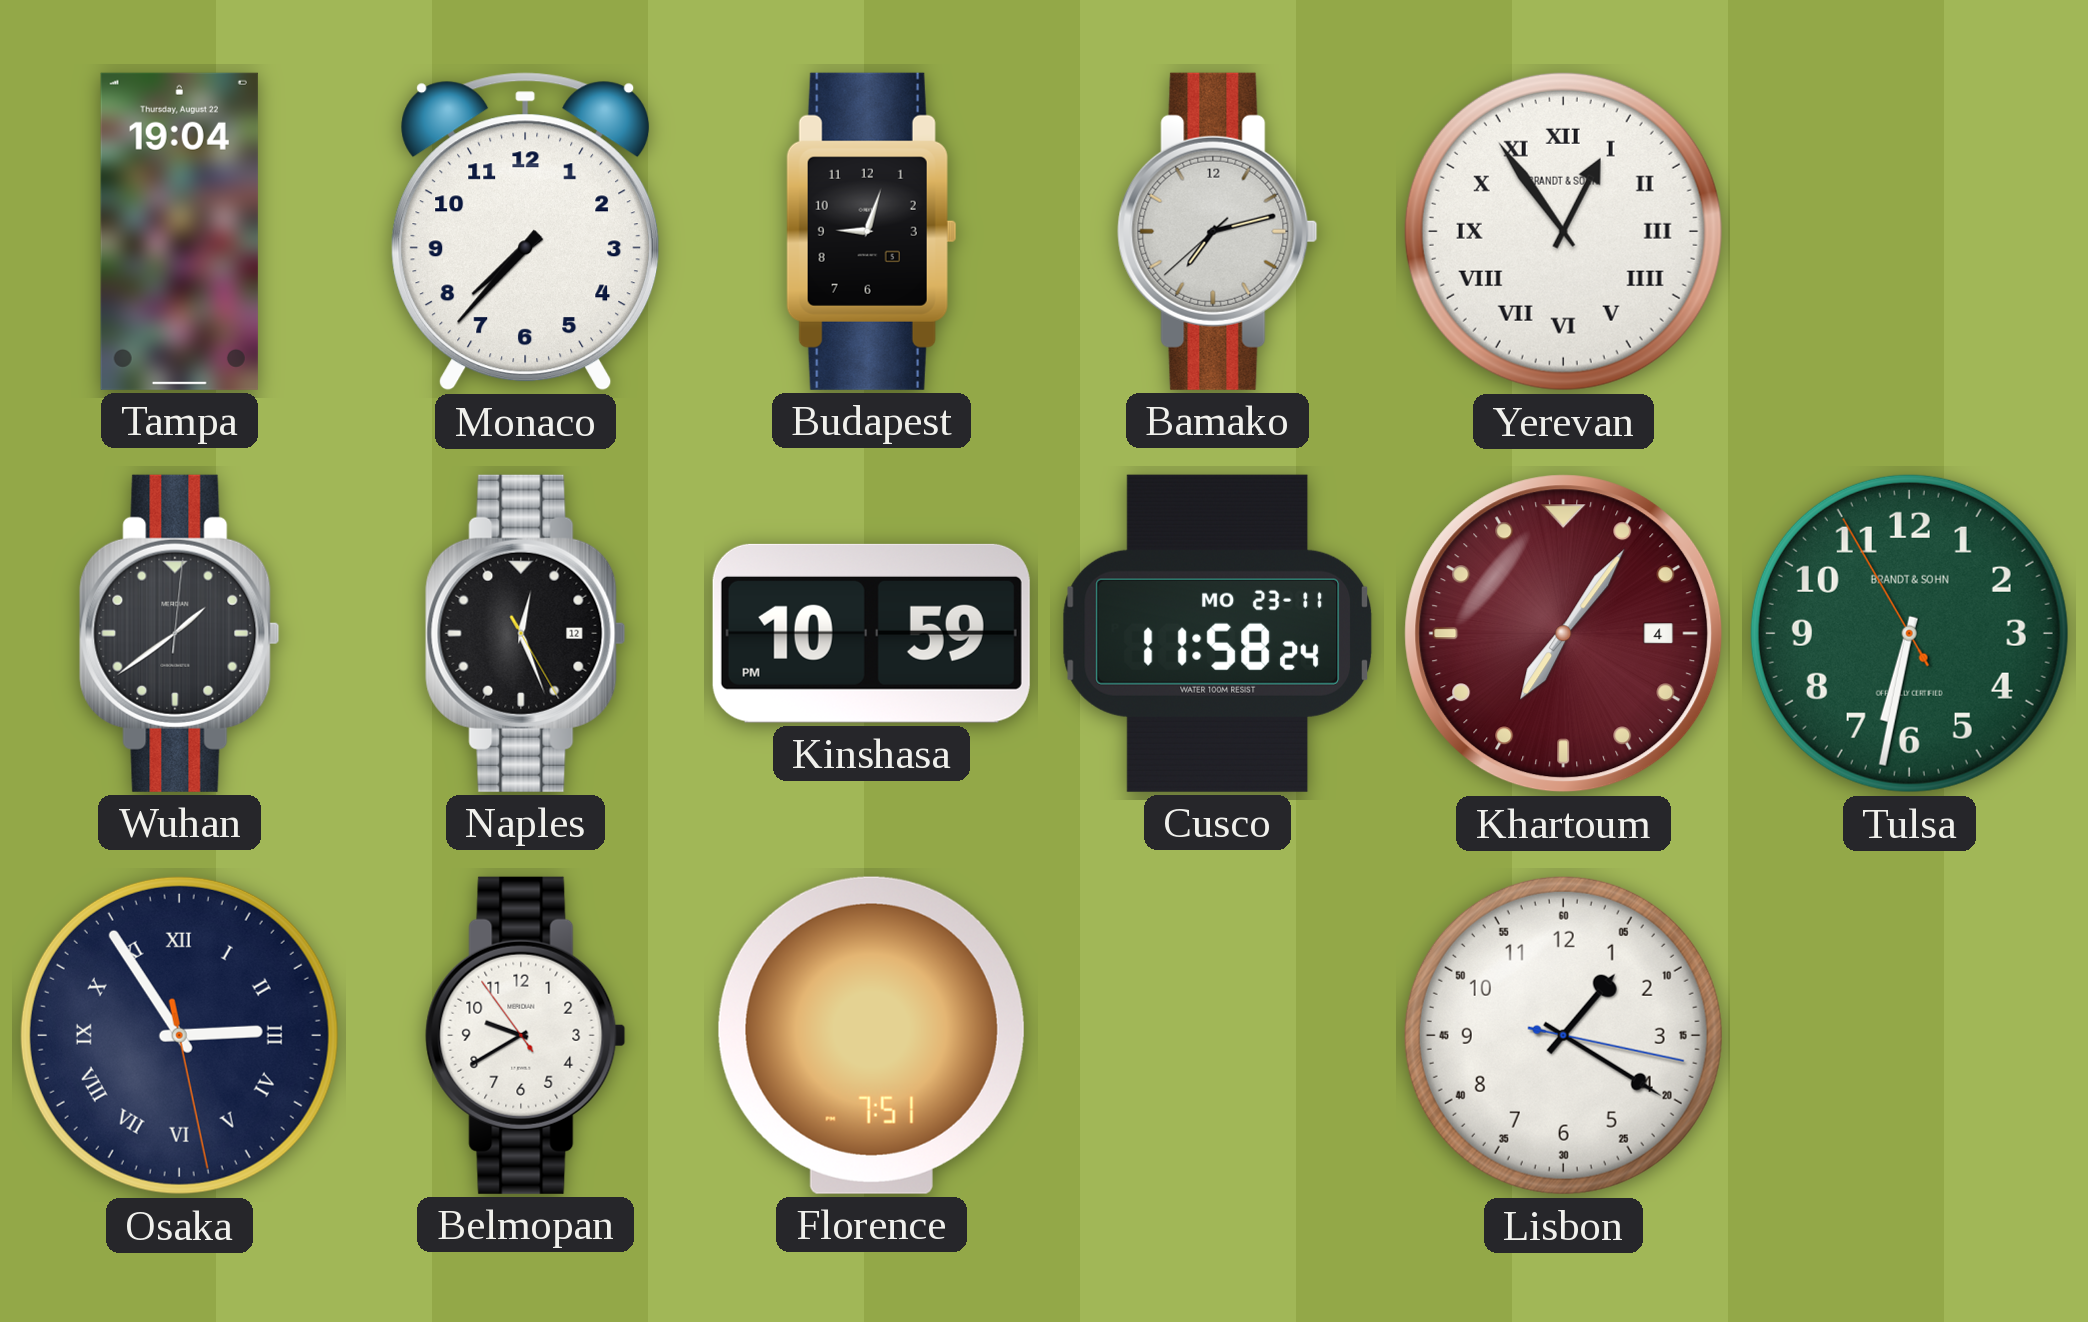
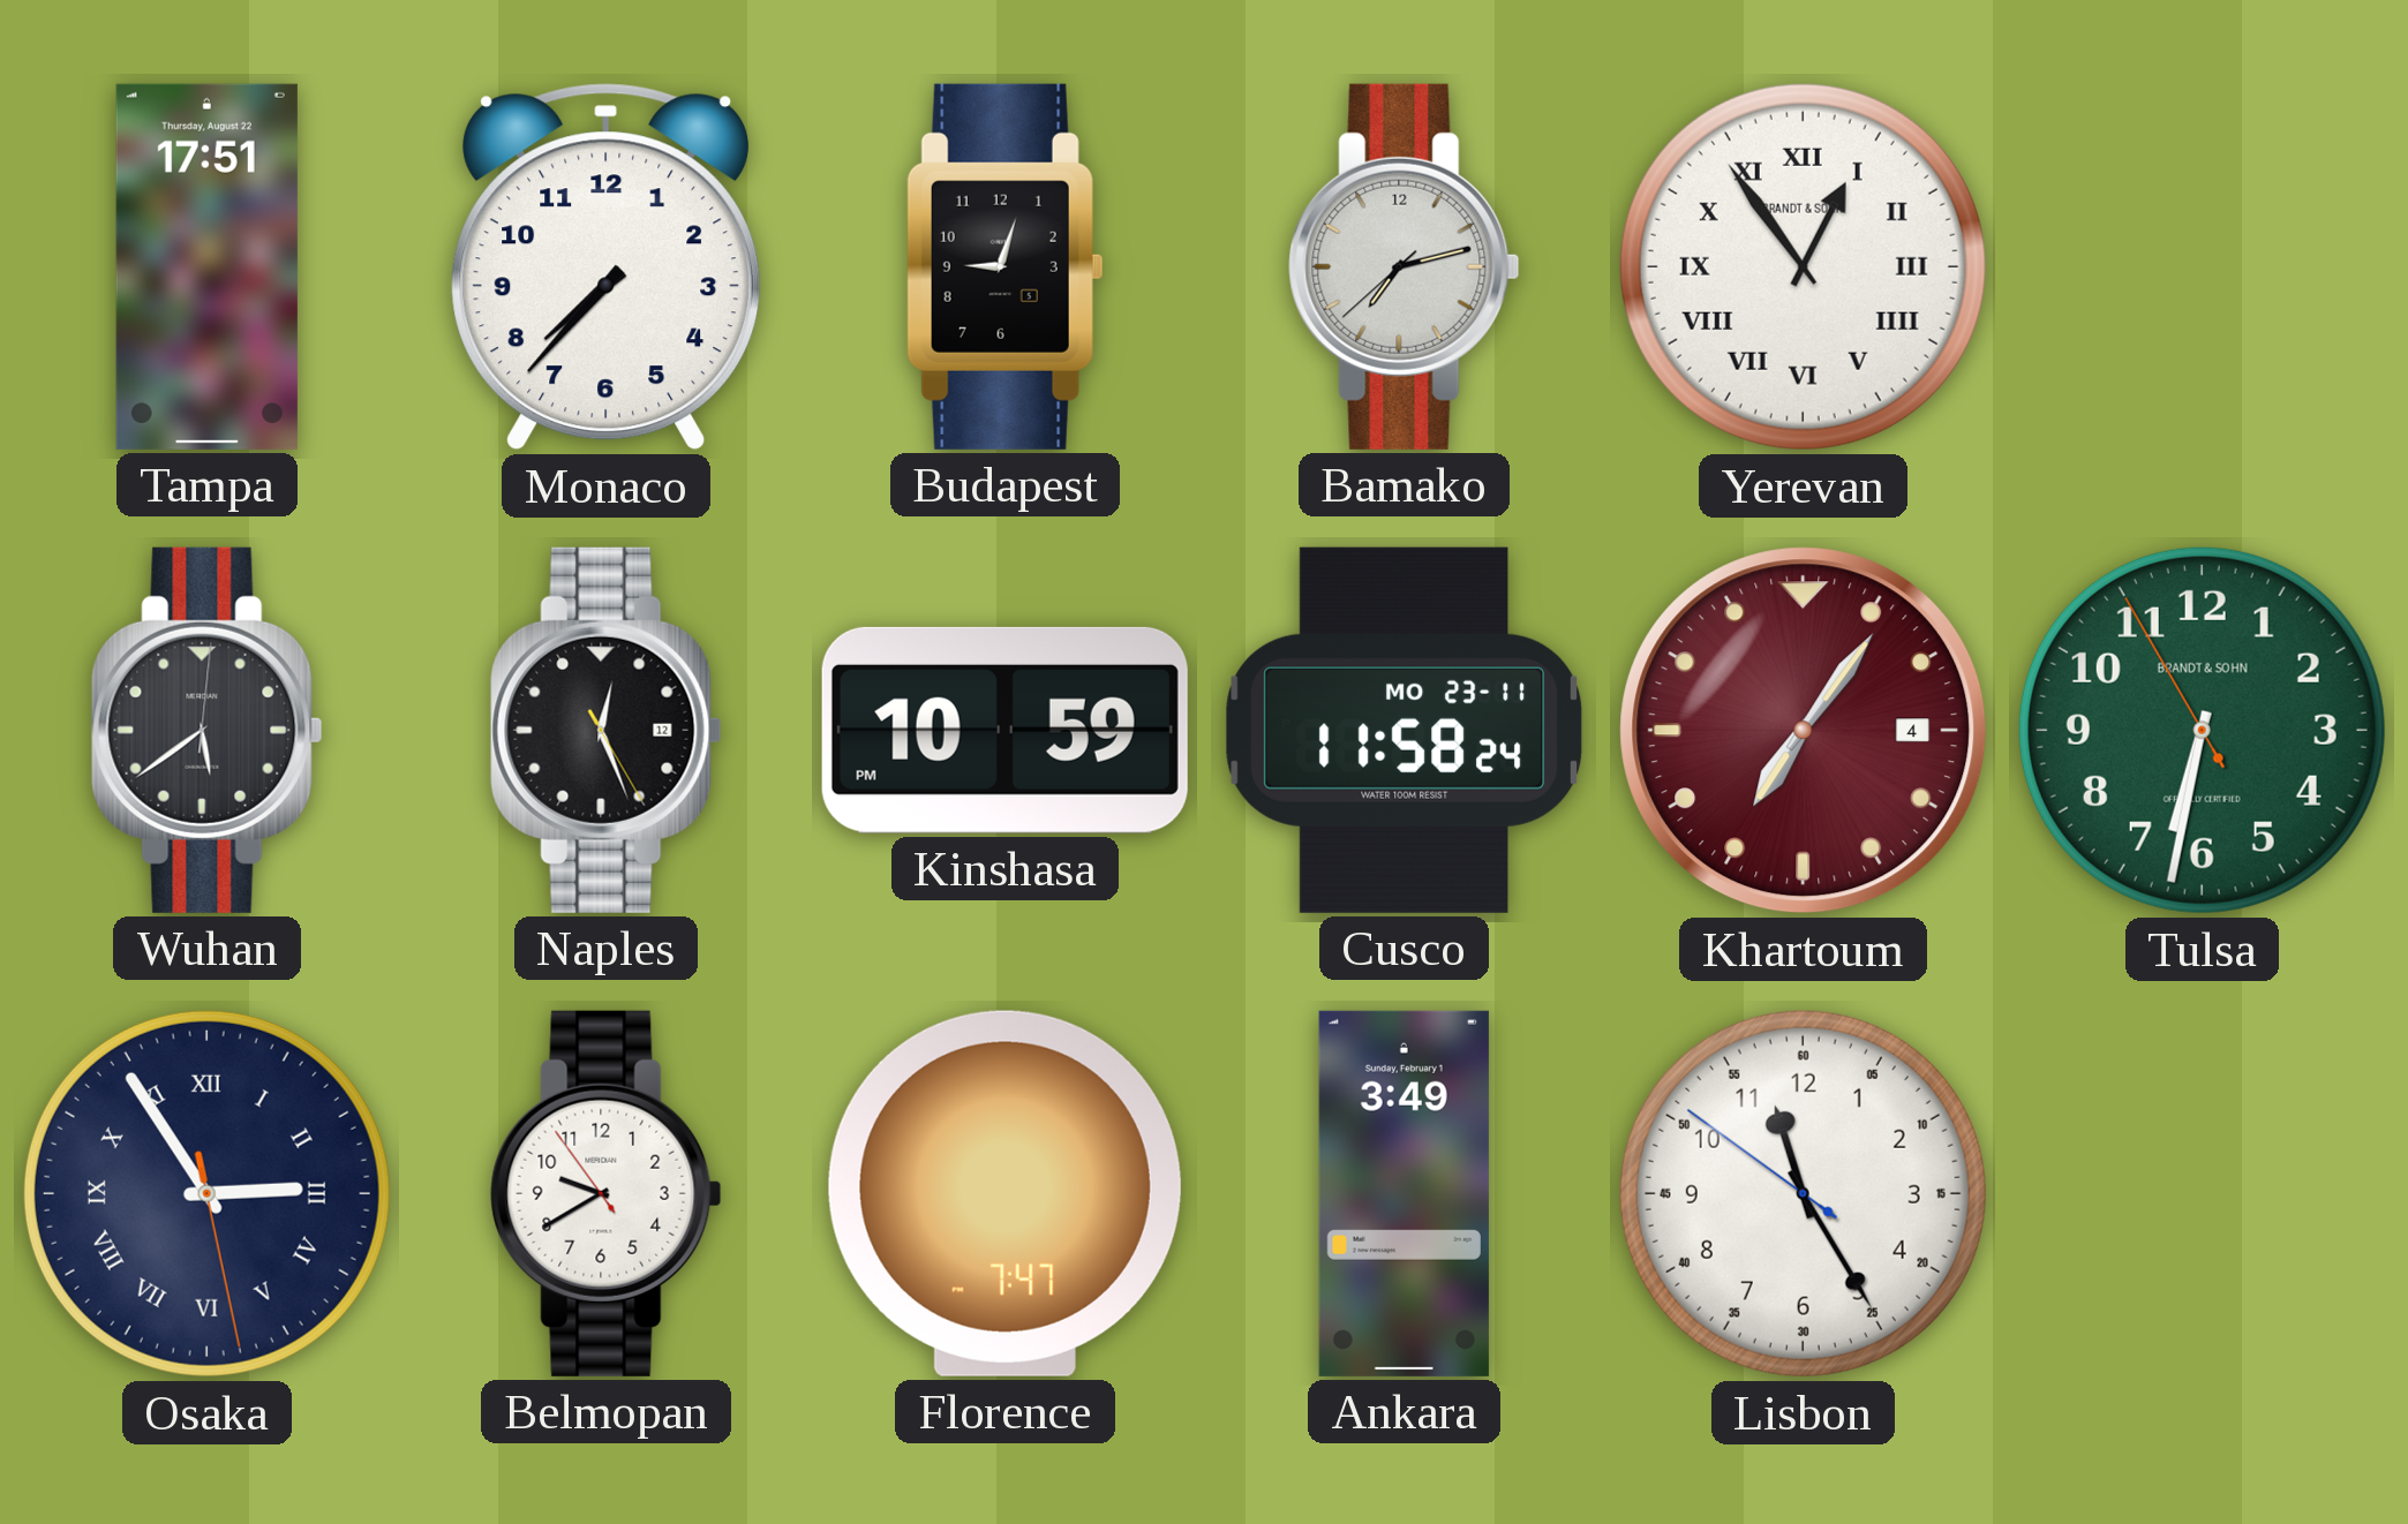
Tampa: 19:04 -> 17:51
Wuhan: 1:39 -> 5:39
Florence: 7:51 -> 7:47
Ankara: none -> 3:49
Lisbon: 1:20 -> 11:24
